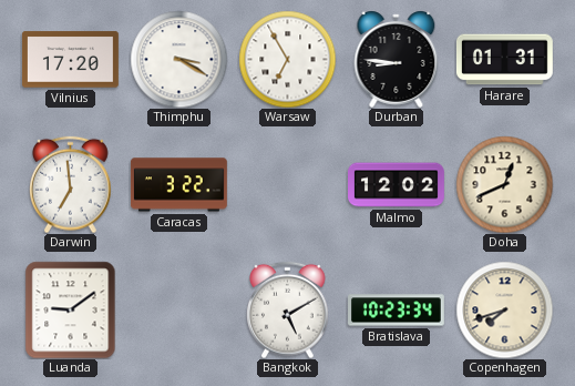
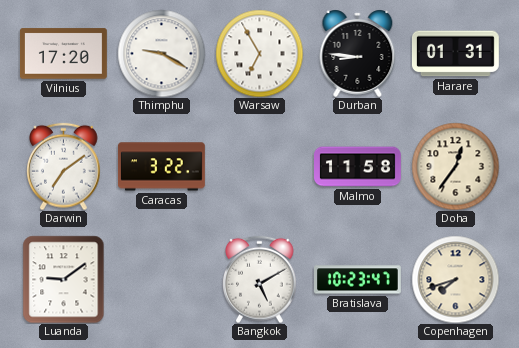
Thimphu: 3:20 -> 9:20
Darwin: 6:59 -> 7:09
Malmo: 12:02 -> 11:58
Doha: 12:41 -> 12:36
Bratislava: 10:23:34 -> 10:23:47
